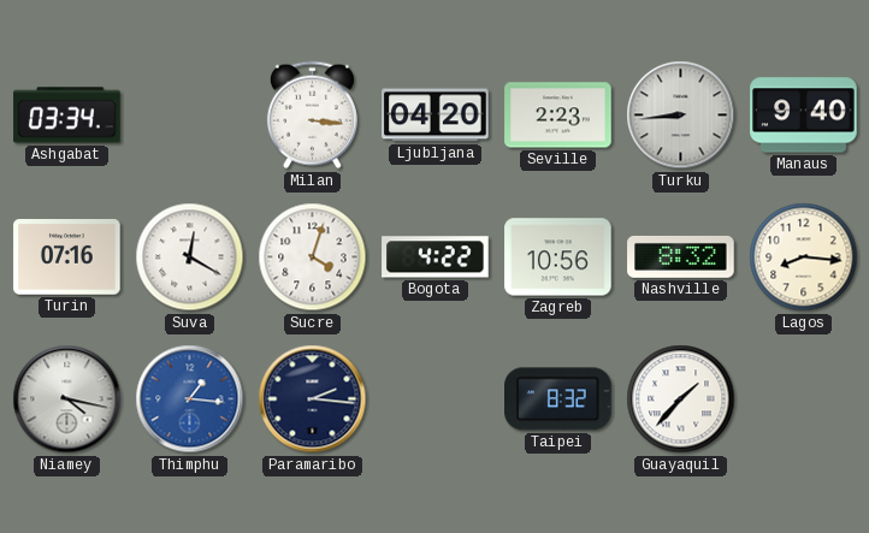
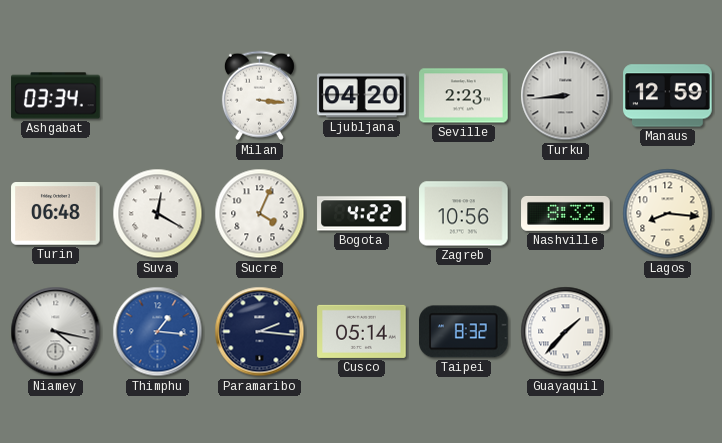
Manaus: 9:40 -> 12:59
Turin: 07:16 -> 06:48
Sucre: 4:03 -> 4:04
Cusco: none -> 05:14
